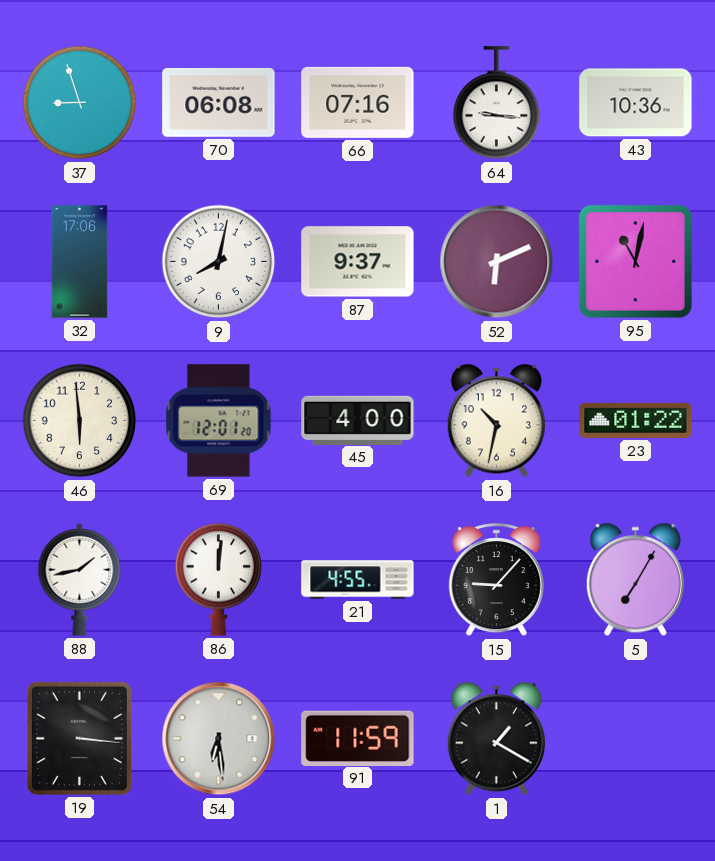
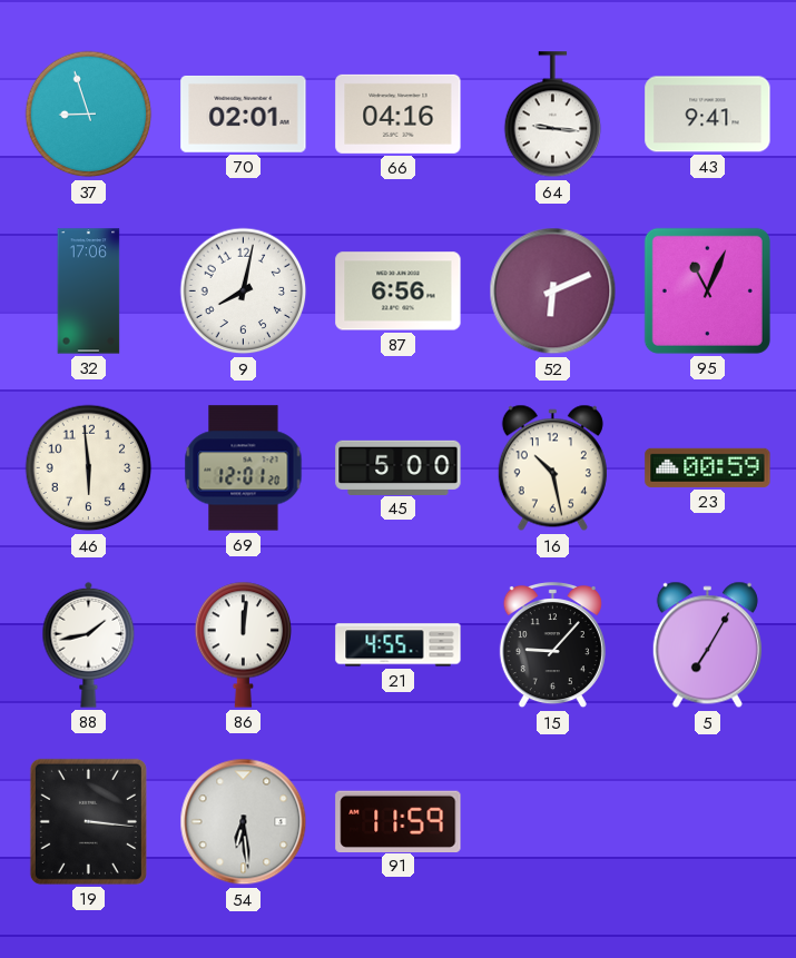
70: 06:08 -> 02:01
66: 07:16 -> 04:16
43: 10:36 -> 9:41
87: 9:37 -> 6:56
95: 11:02 -> 11:04
45: 4:00 -> 5:00
16: 10:32 -> 10:28
23: 01:22 -> 00:59
1: 1:20 -> none
